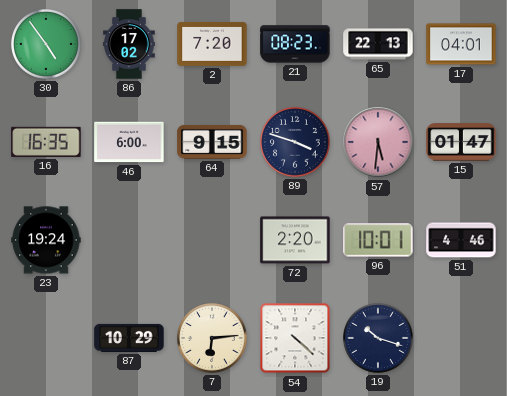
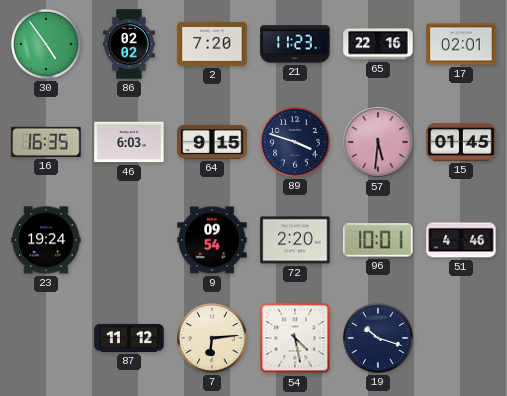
86: 17:02 -> 02:02
21: 08:23 -> 11:23
65: 22:13 -> 22:16
17: 04:01 -> 02:01
46: 6:00 -> 6:03
15: 01:47 -> 01:45
9: none -> 09:54
87: 10:29 -> 11:12
54: 4:22 -> 4:28
